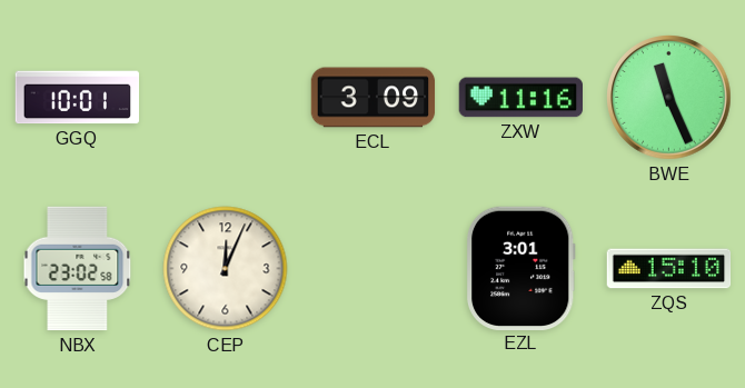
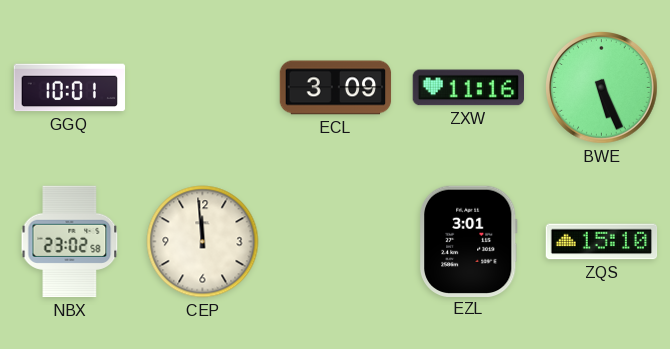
BWE: 11:26 -> 5:26
CEP: 12:04 -> 11:59
